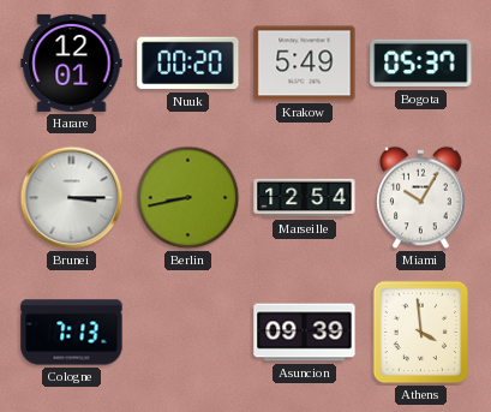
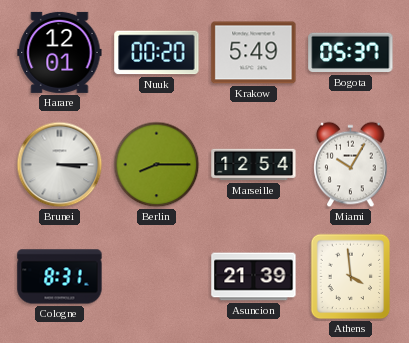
Berlin: 8:43 -> 8:15
Cologne: 7:13 -> 8:31
Asuncion: 09:39 -> 21:39
